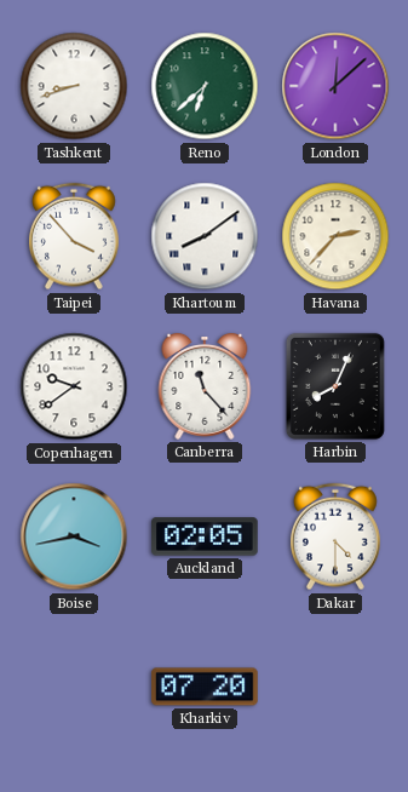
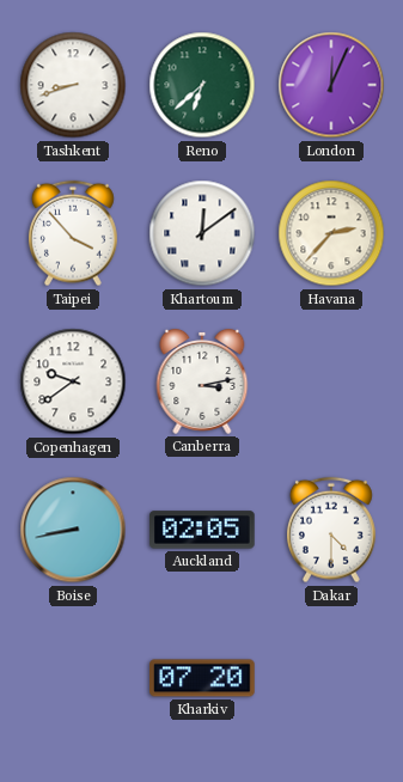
London: 12:08 -> 12:04
Khartoum: 8:09 -> 12:09
Canberra: 11:23 -> 3:13
Harbin: 8:04 -> none
Boise: 3:43 -> 8:43
